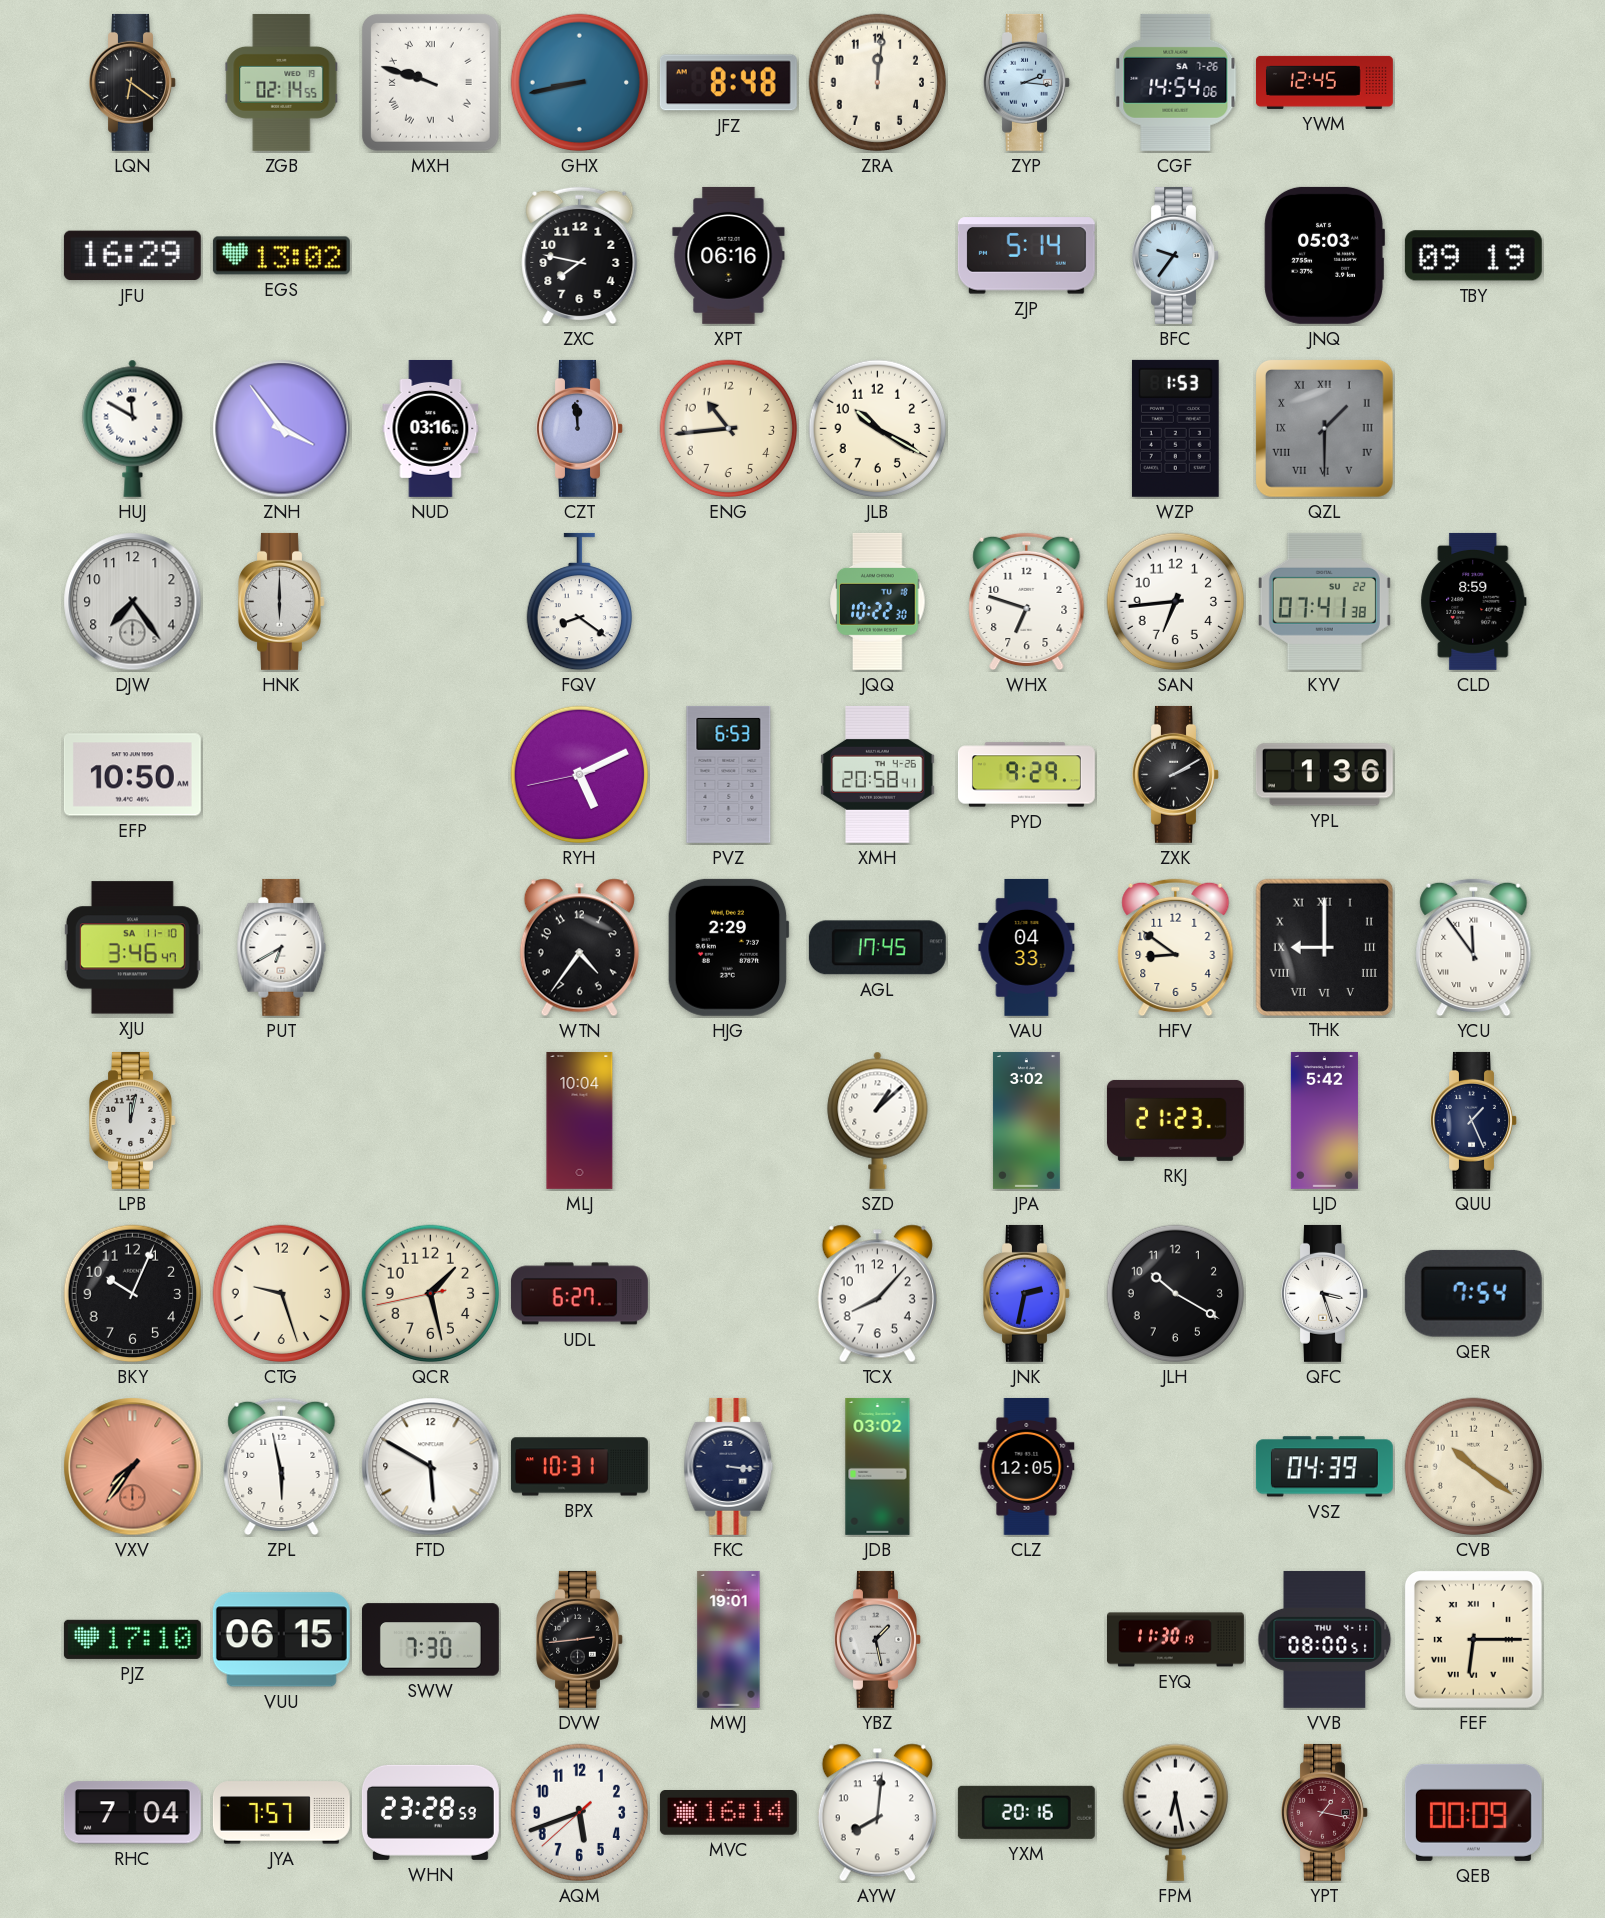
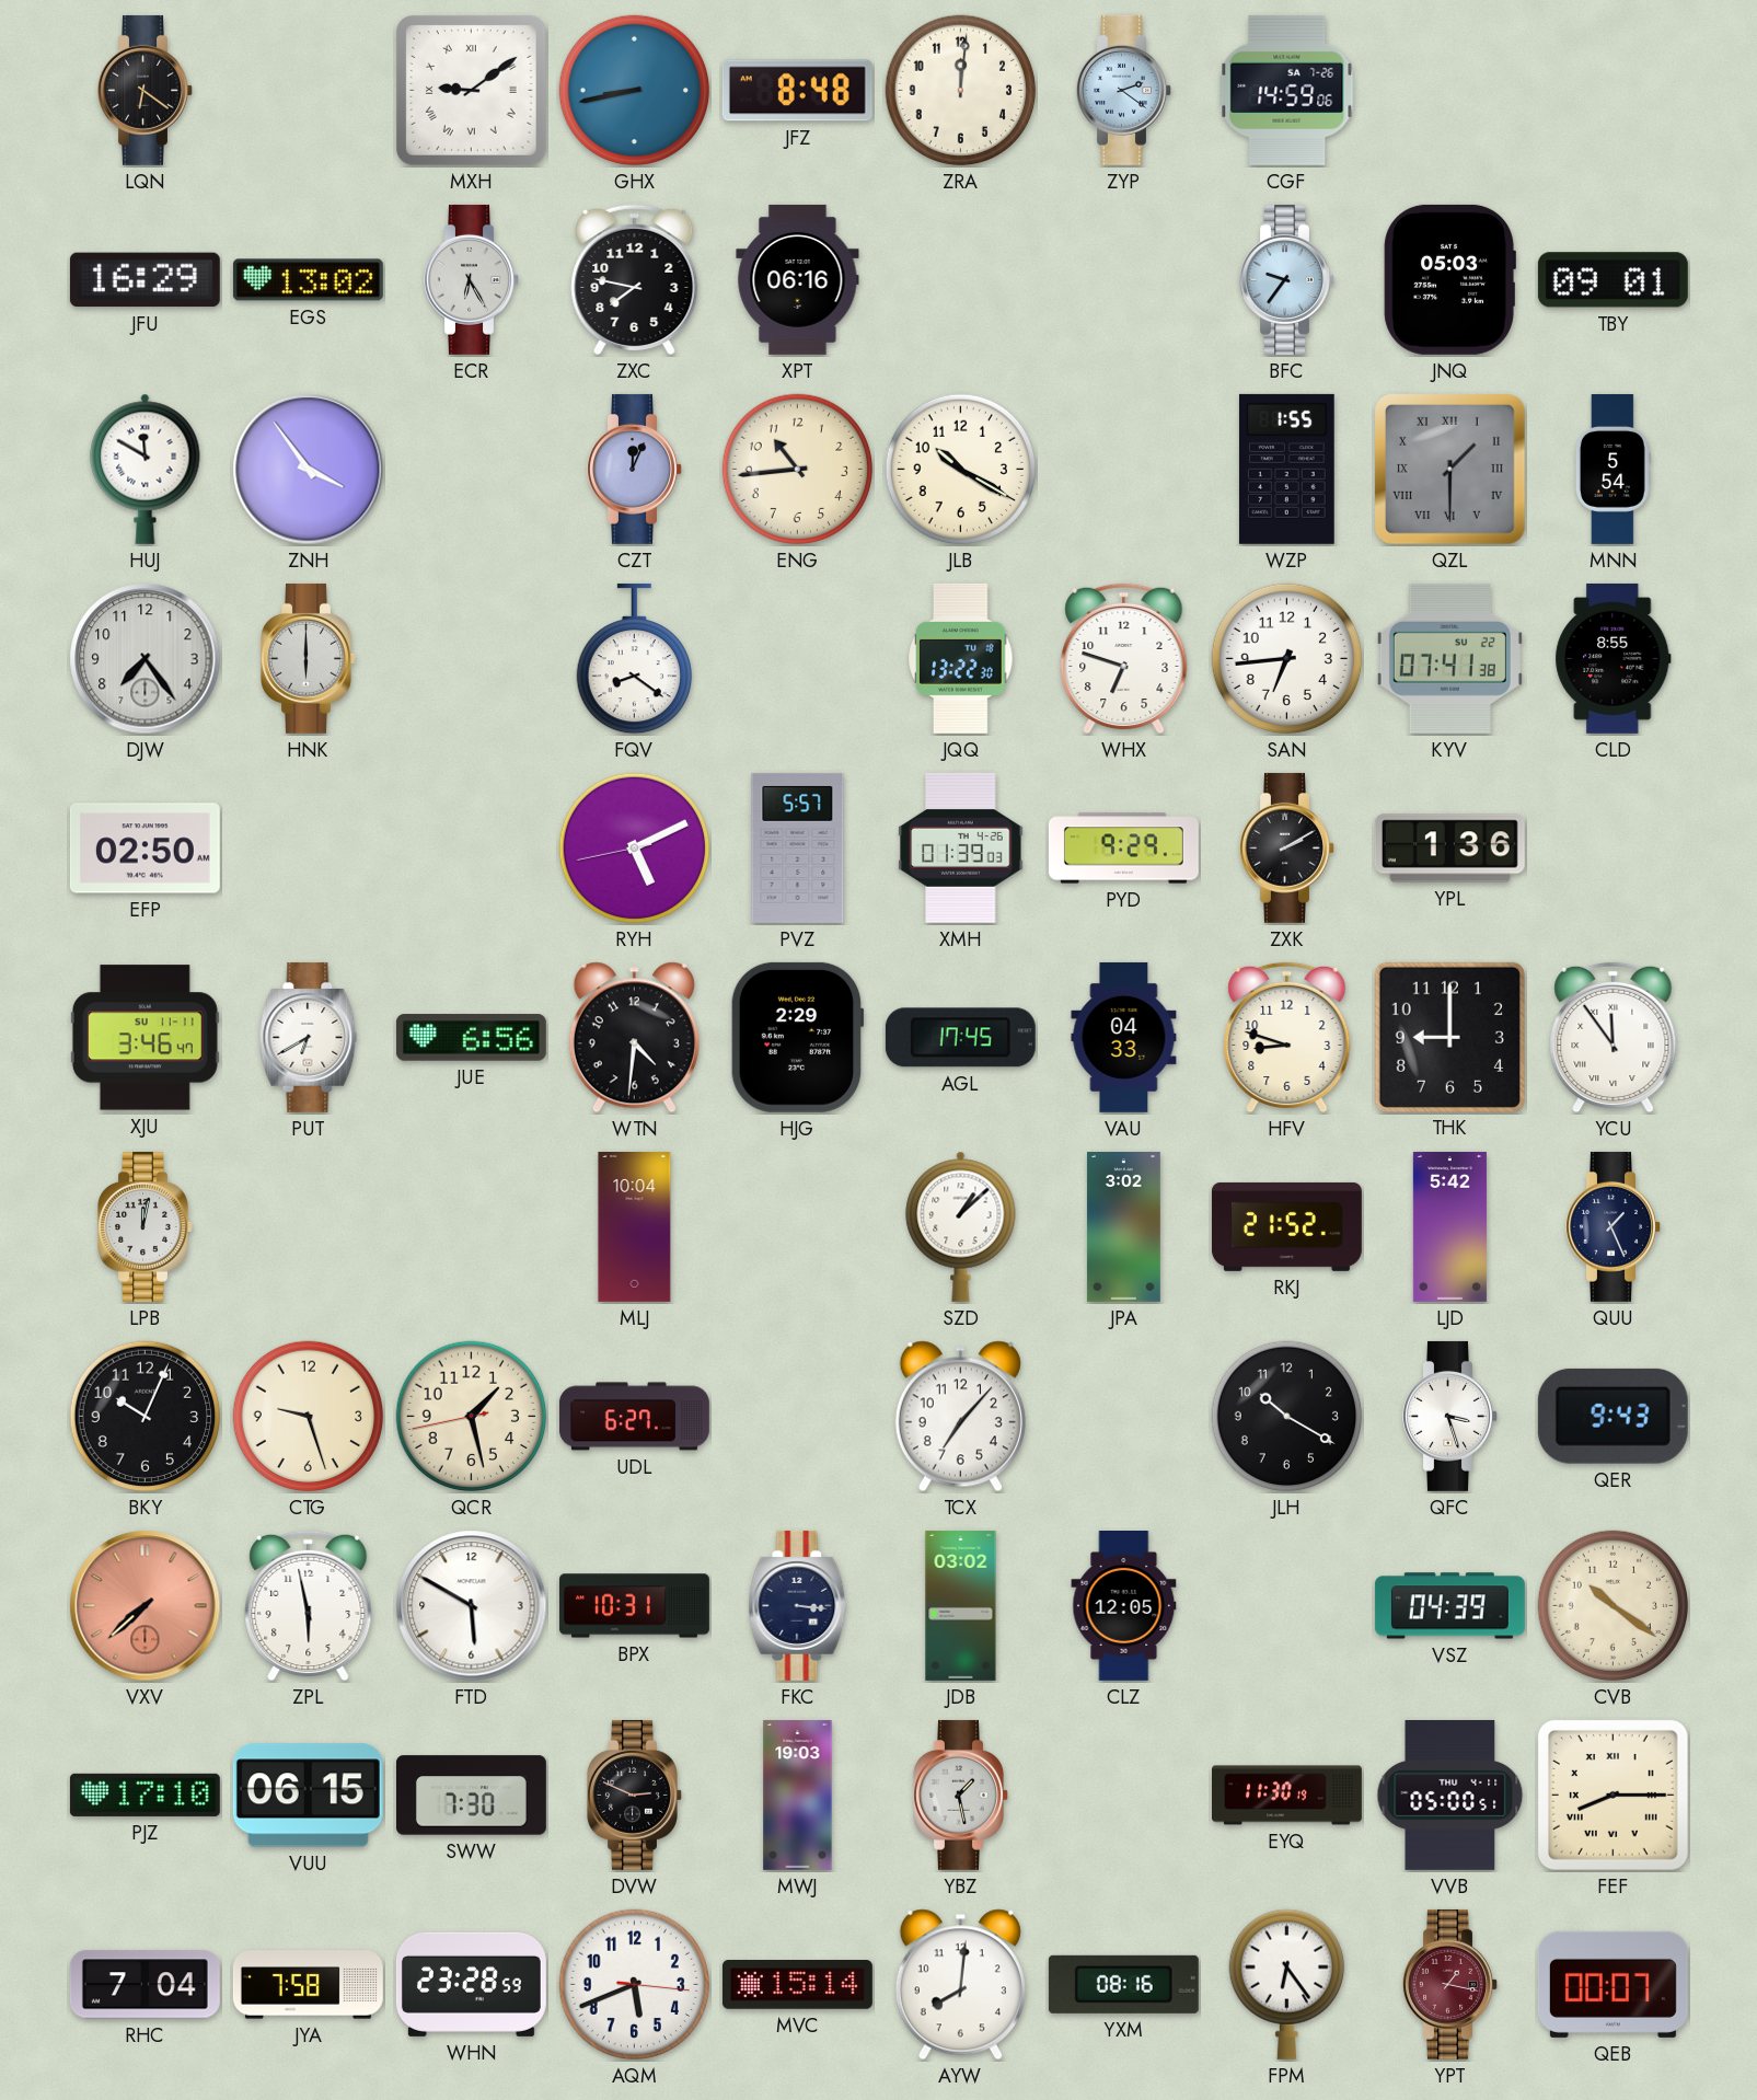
ZGB: 02:14 -> none
MXH: 9:48 -> 9:09
ZYP: 2:16 -> 2:21
CGF: 14:54 -> 14:59
YWM: 12:45 -> none
ECR: none -> 6:25
ZJP: 5:14 -> none
TBY: 09:19 -> 09:01
NUD: 03:16 -> none
CZT: 11:59 -> 12:04
WZP: 1:53 -> 1:55
MNN: none -> 5:54
JQQ: 10:22 -> 13:22
CLD: 8:59 -> 8:55
EFP: 10:50 -> 02:50
PVZ: 6:53 -> 5:57
XMH: 20:58 -> 01:39
XJU date: SA 11-10 -> SU 11-11
JUE: none -> 6:56
WTN: 4:36 -> 4:31
HFV: 8:51 -> 8:48
THK numerals: Roman -> Arabic
RKJ: 21:23 -> 21:52
TCX: 8:07 -> 7:07
JNK: 2:32 -> none
QER: 7:54 -> 9:43
VXV: 7:36 -> 7:38
DVW: 2:44 -> 2:49
MWJ: 19:01 -> 19:03
VVB: 08:00 -> 05:00
FEF: 6:15 -> 8:15
JYA: 7:57 -> 7:58
AQM: 5:41:38 -> 5:41:16
MVC: 16:14 -> 15:14
YXM: 20:16 -> 08:16
FPM: 6:28 -> 6:24
QEB: 00:09 -> 00:07
